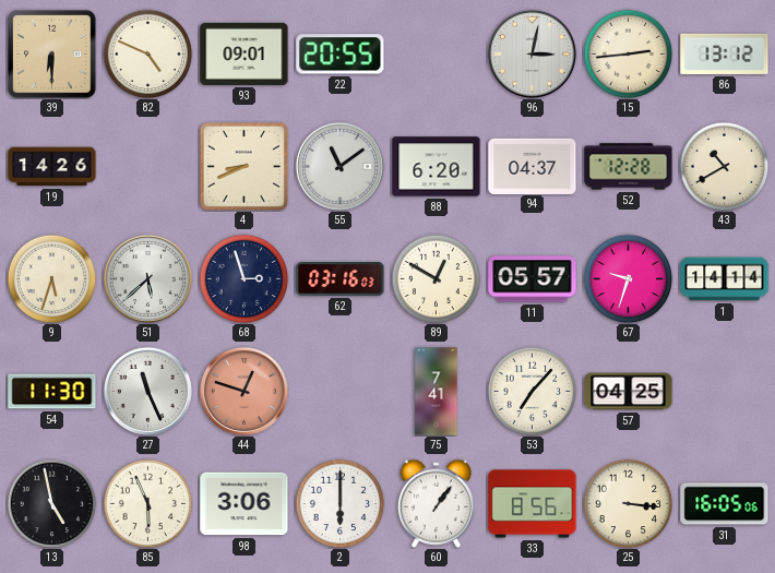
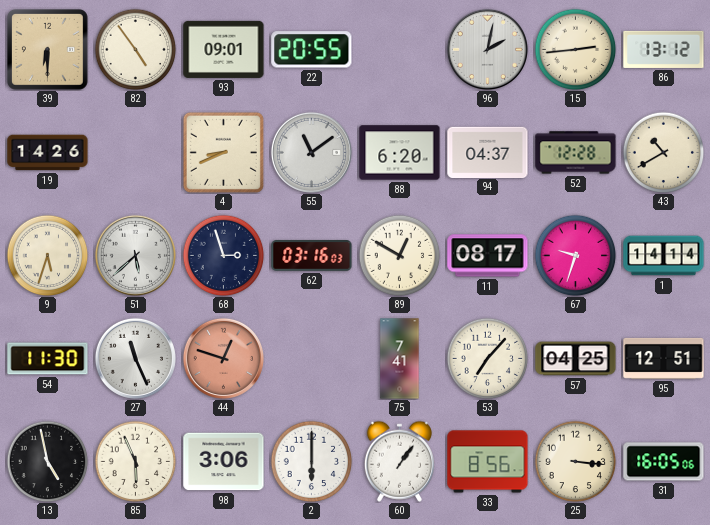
82: 4:49 -> 4:54
96: 3:02 -> 2:02
11: 05:57 -> 08:17
95: none -> 12:51
